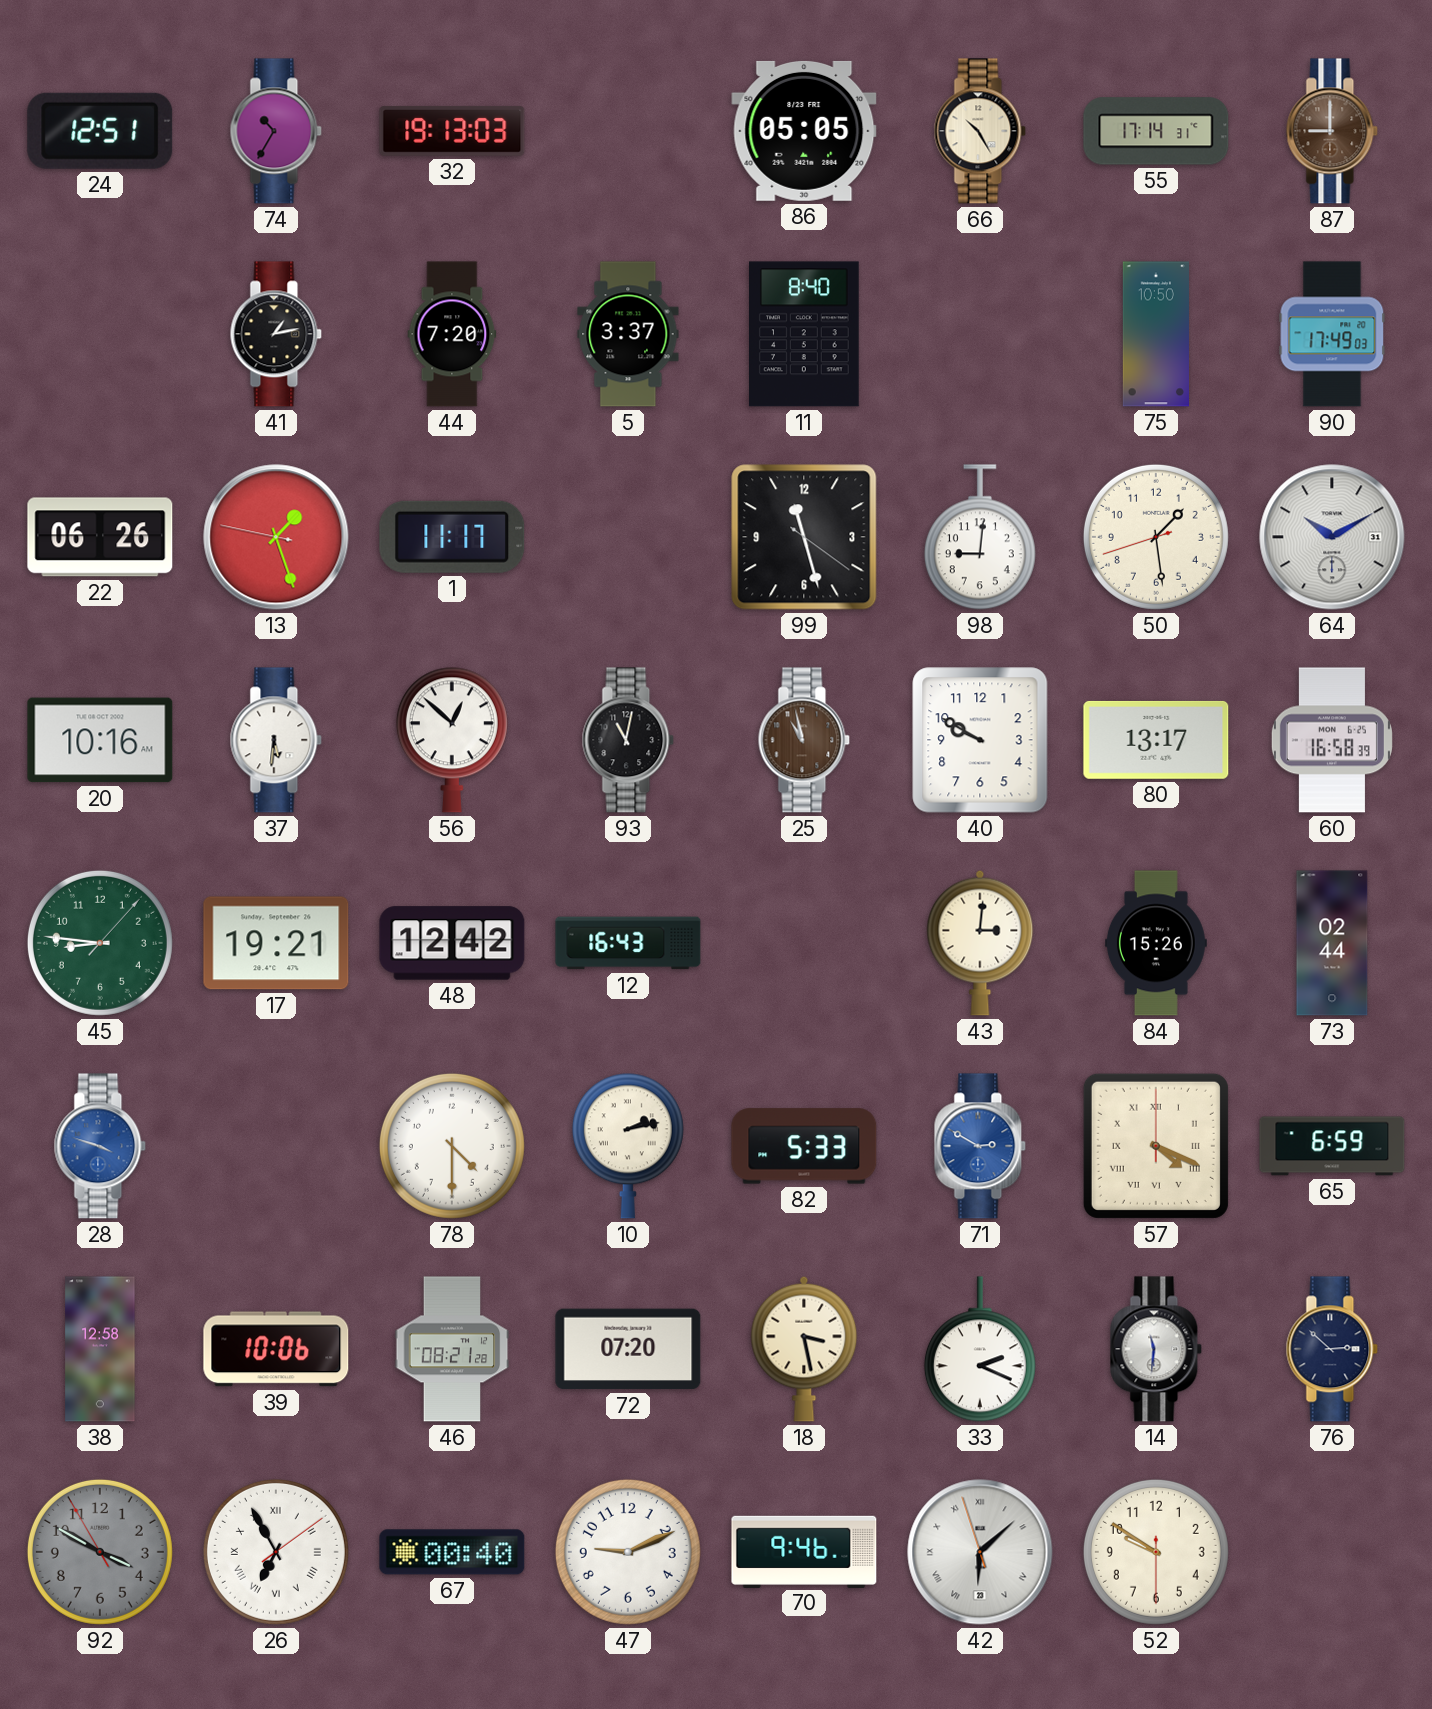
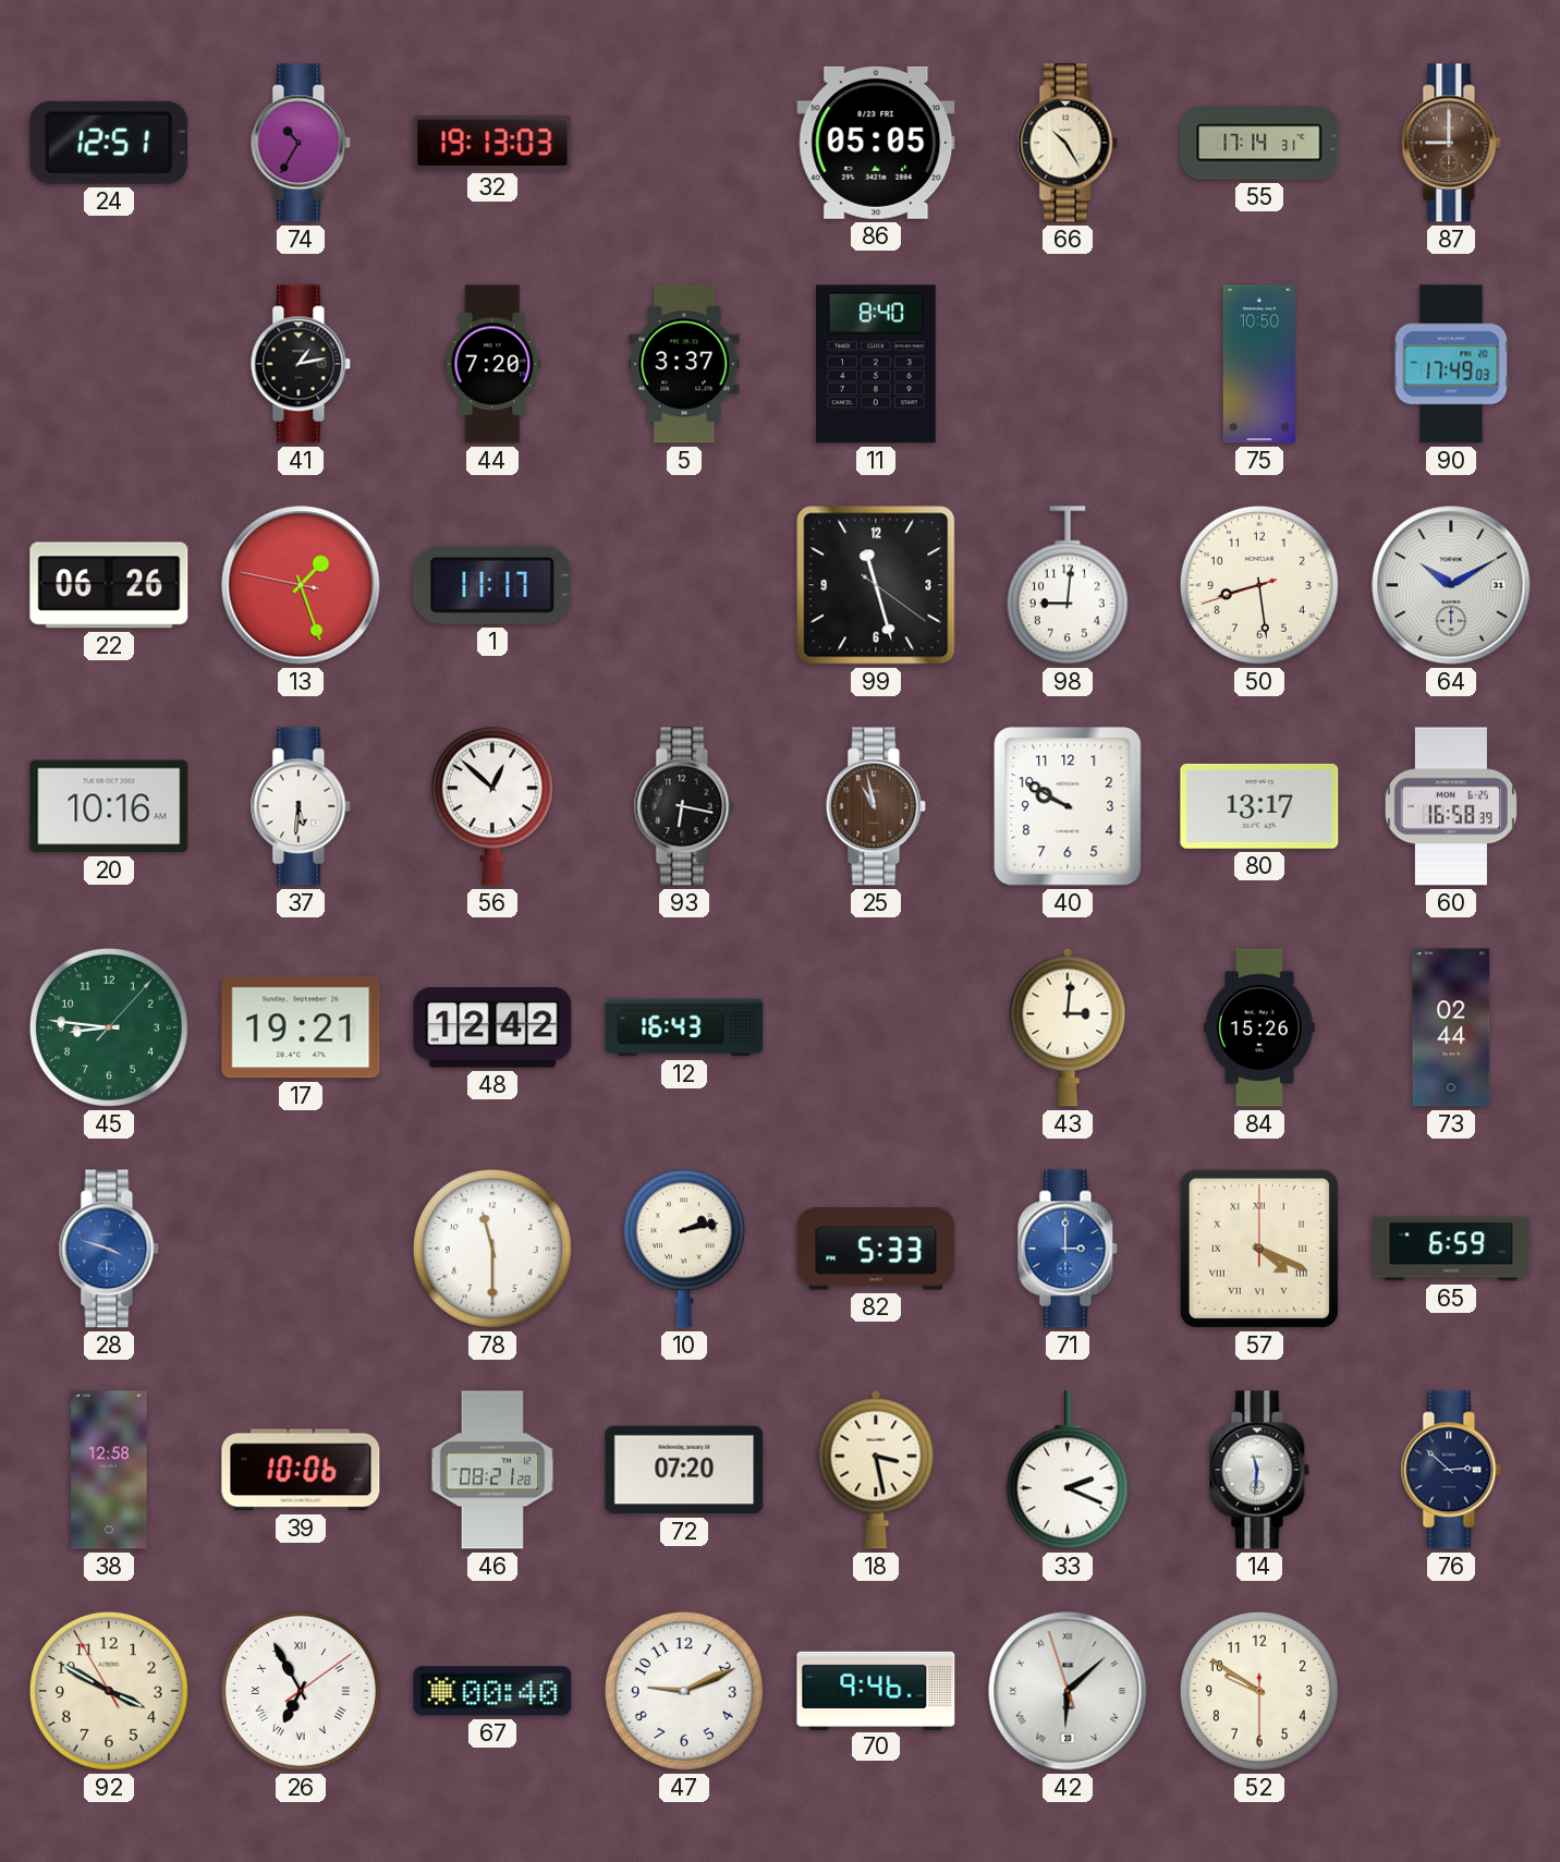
50: 1:28 -> 8:28
93: 11:02 -> 6:17
78: 4:30 -> 11:30
71: 2:50 -> 3:00
92 dial: grey -> cream
